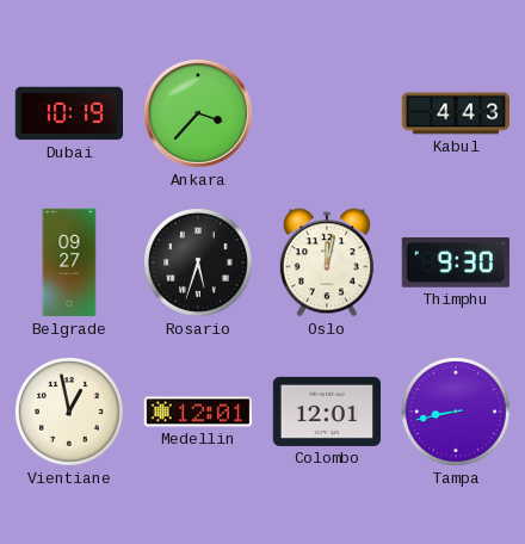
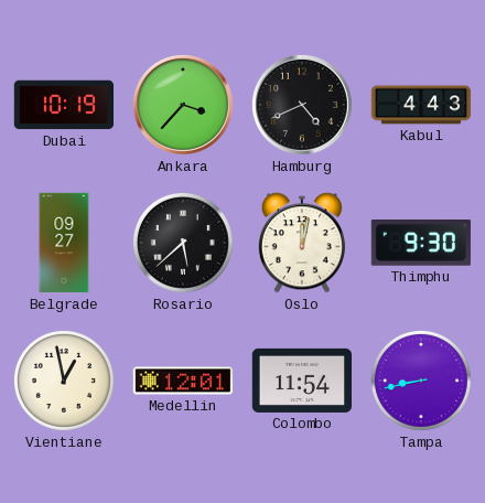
Hamburg: none -> 4:41
Rosario: 5:33 -> 5:38
Colombo: 12:01 -> 11:54
